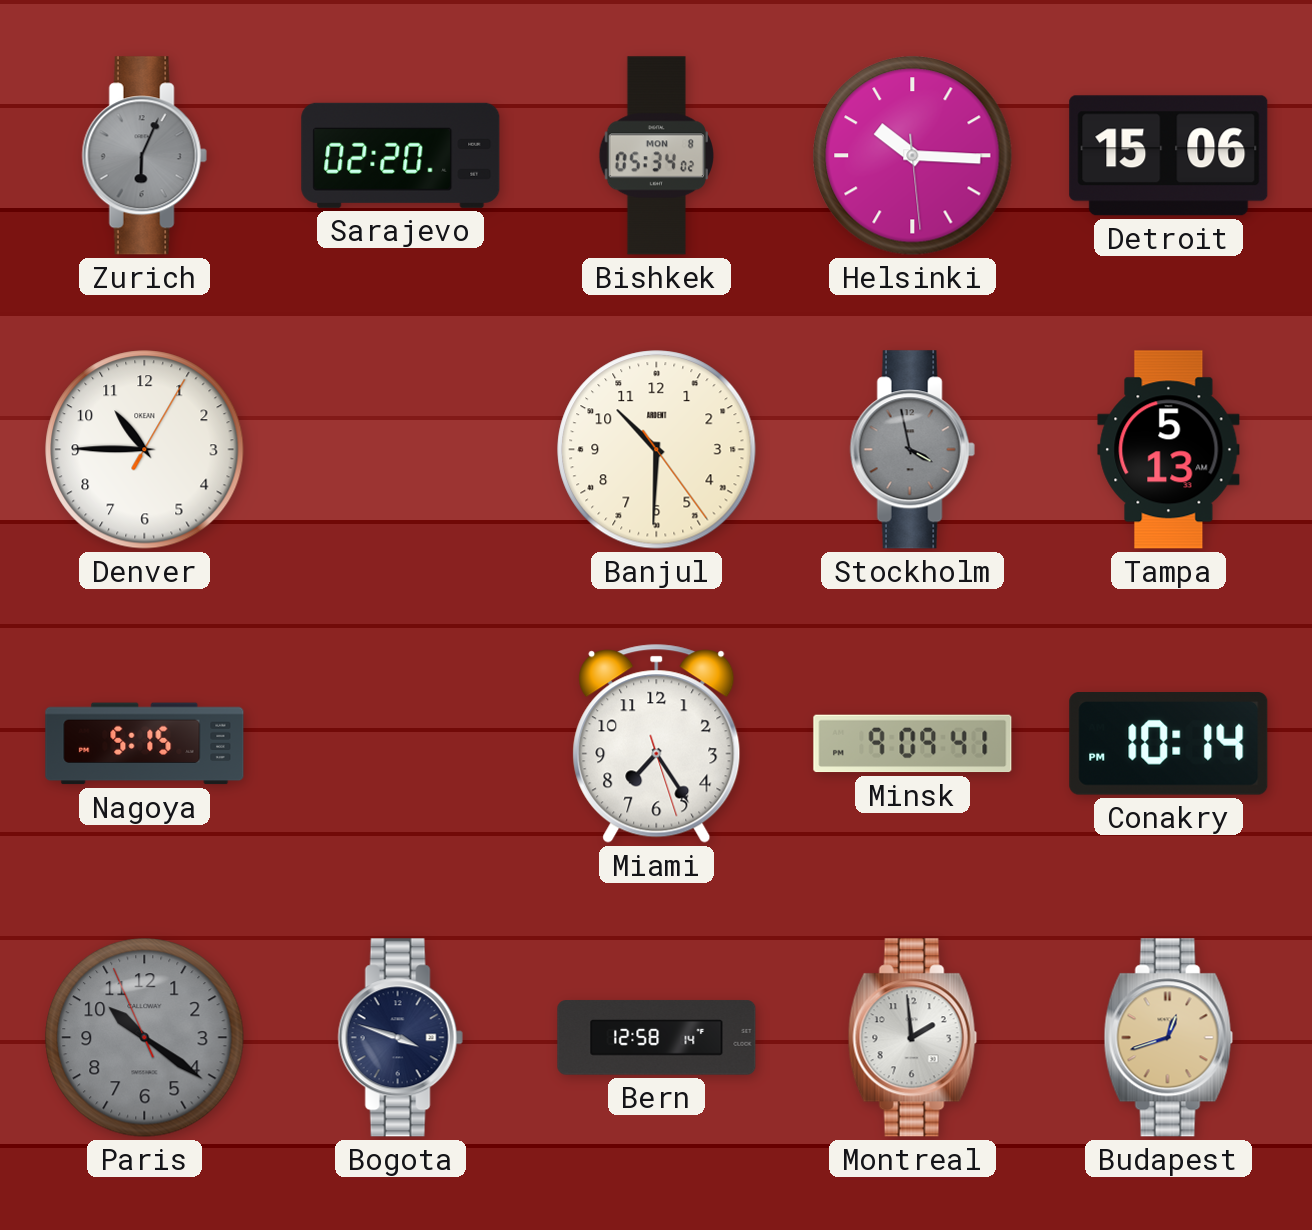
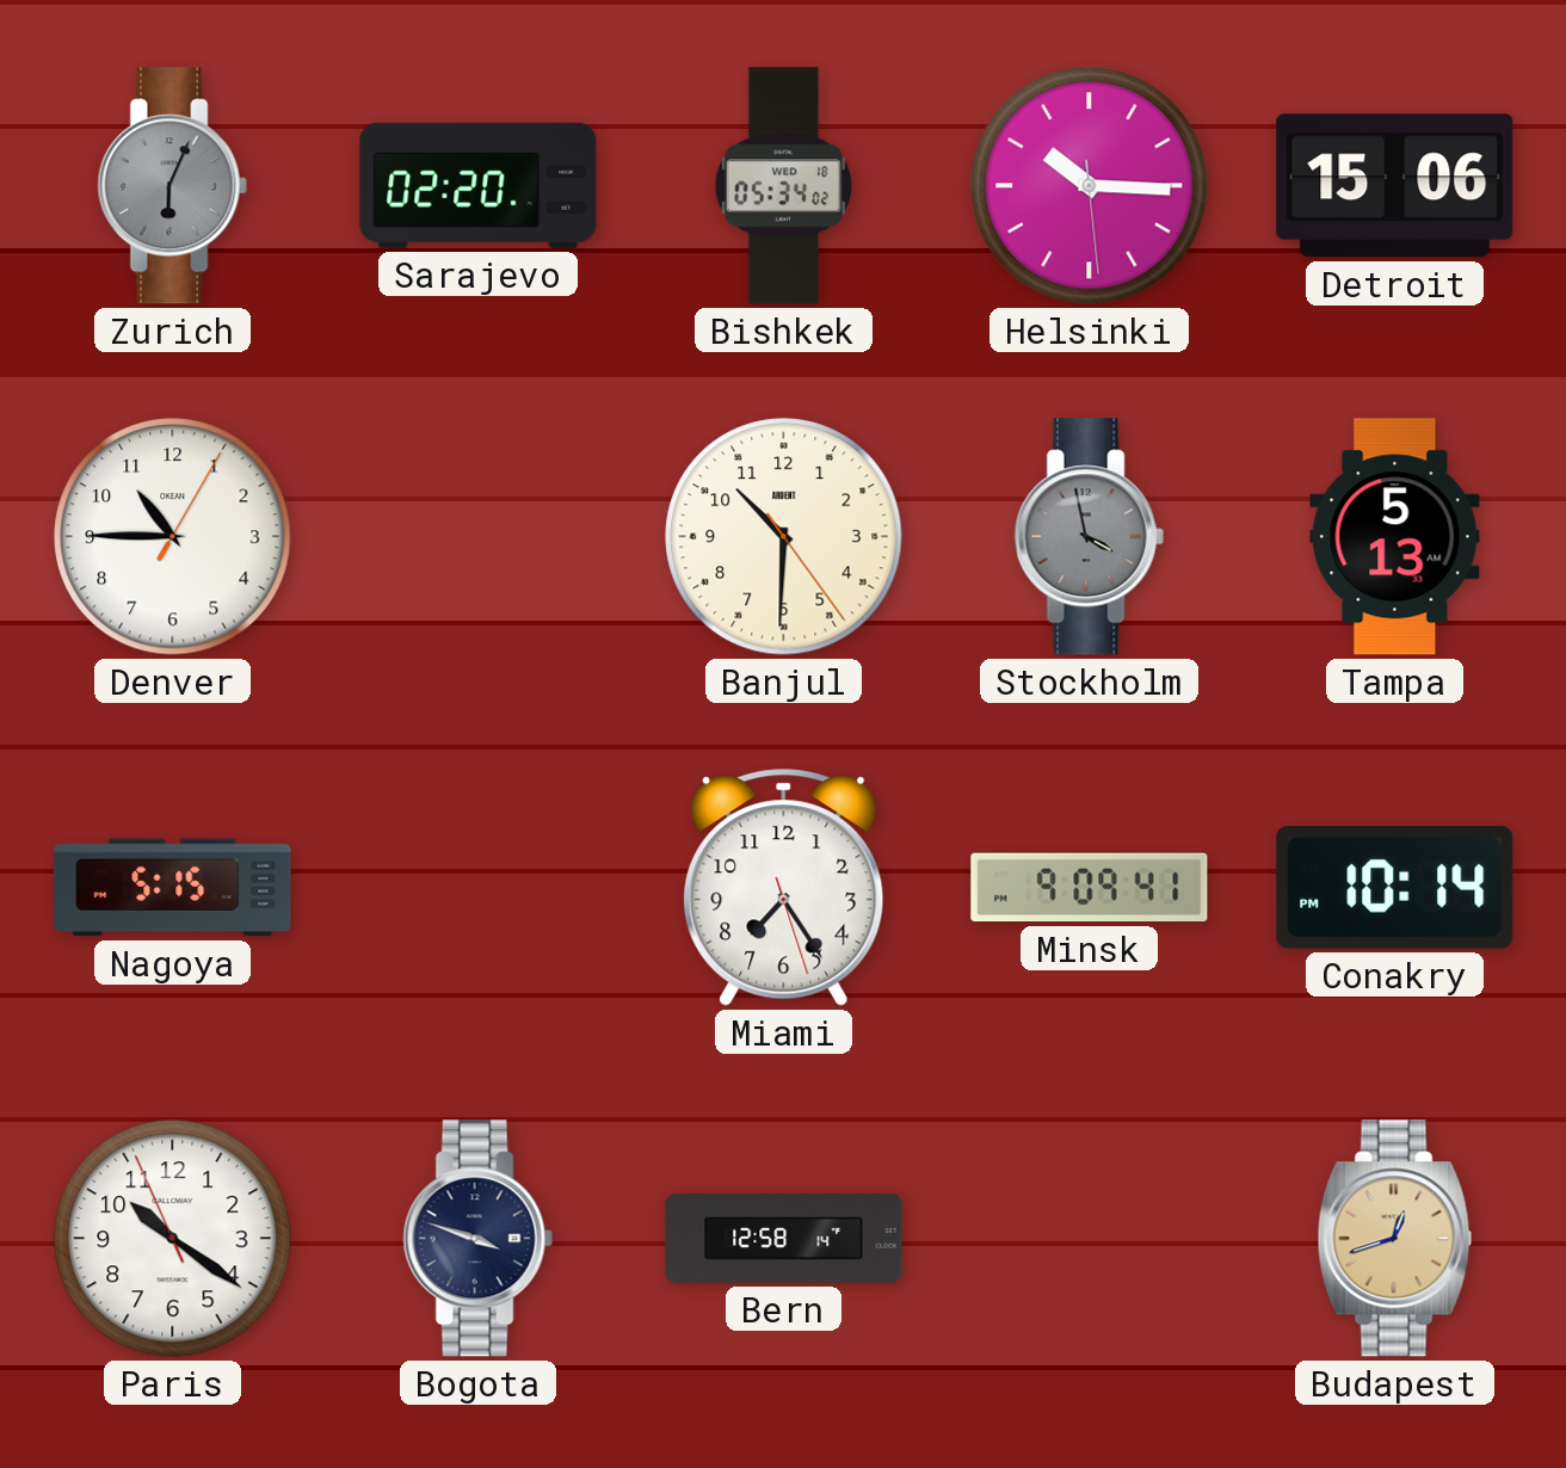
Bishkek date: MON 8 -> WED 18
Paris dial: grey -> white
Montreal: 1:59 -> none
